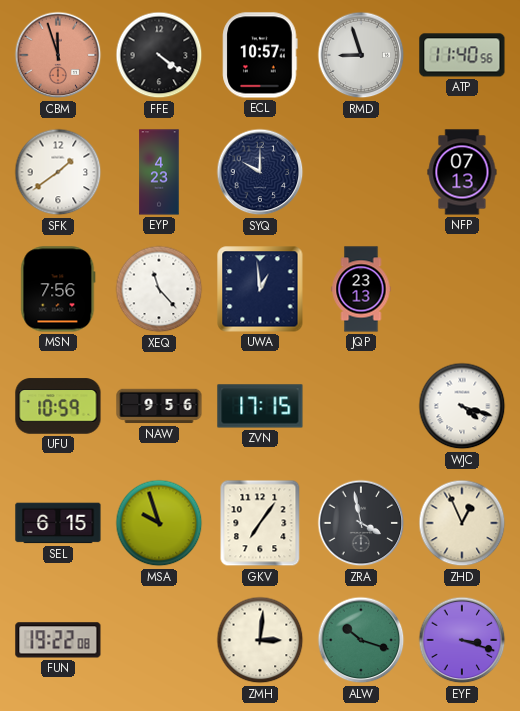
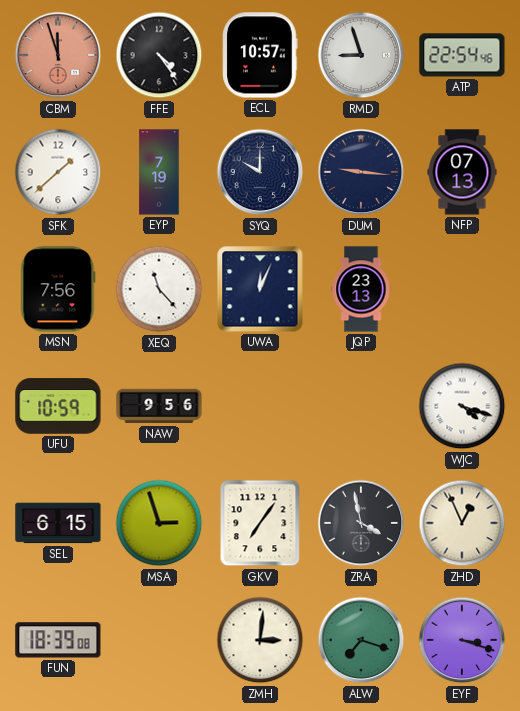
FFE: 4:21 -> 4:24
ATP: 11:40 -> 22:54
SFK: 1:39 -> 1:38
EYP: 4:23 -> 7:19
DUM: none -> 9:16
UWA: 12:59 -> 12:04
ZVN: 17:15 -> none
MSA: 9:57 -> 2:57
FUN: 19:22 -> 18:39
ALW: 10:18 -> 7:18
